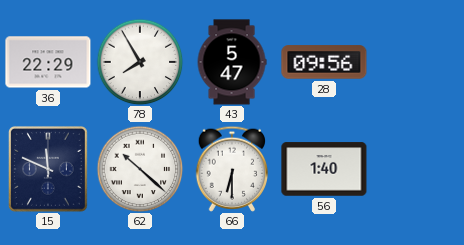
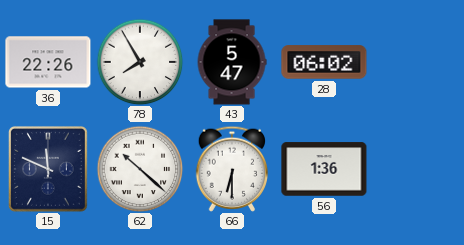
36: 22:29 -> 22:26
28: 09:56 -> 06:02
56: 1:40 -> 1:36
